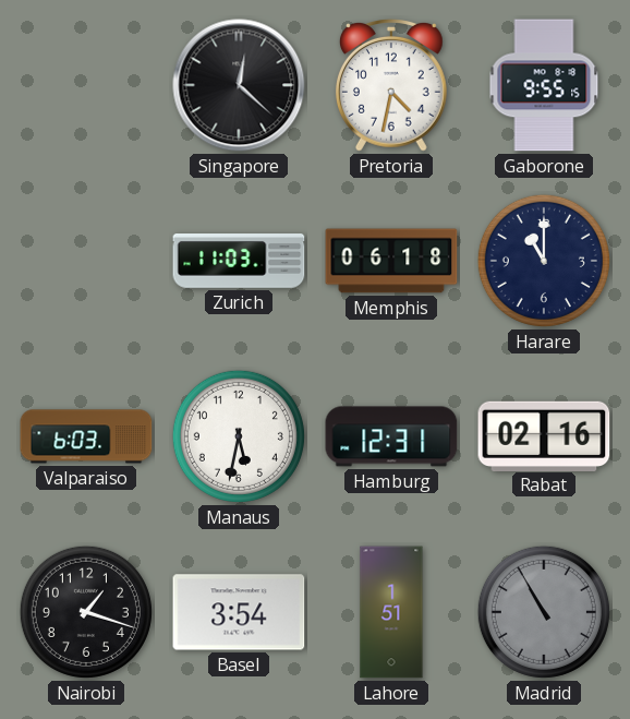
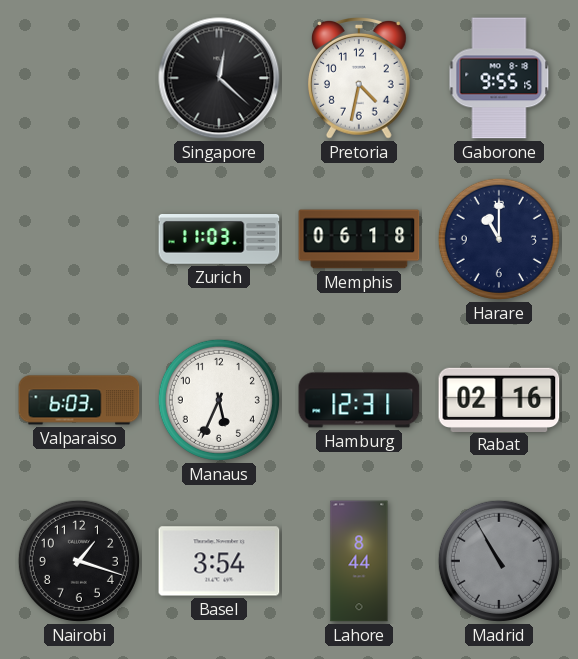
Manaus: 5:32 -> 5:34
Lahore: 1:51 -> 8:44
